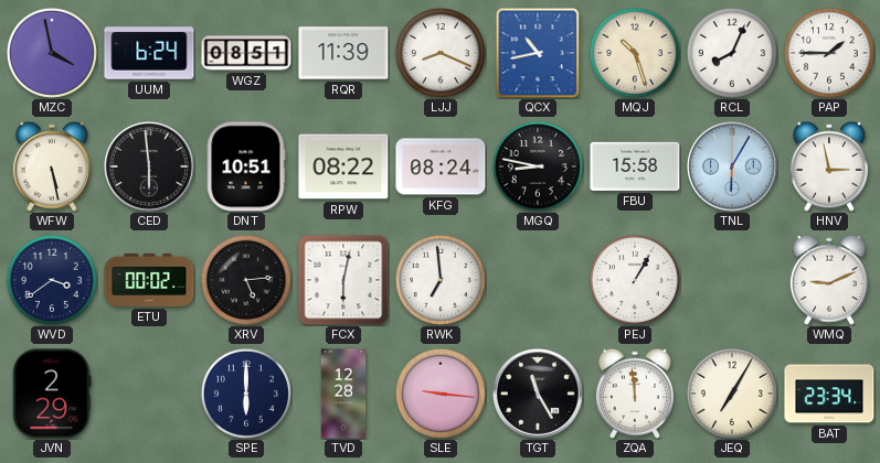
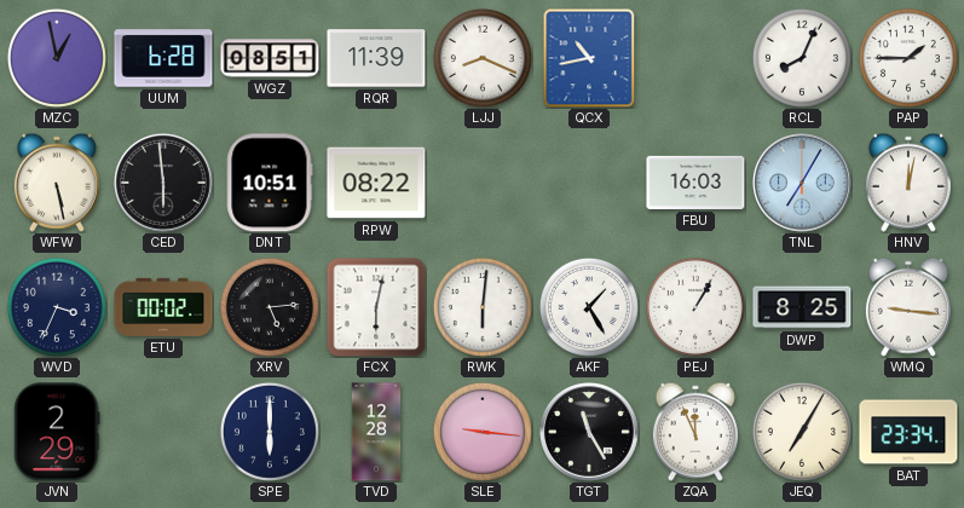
MZC: 3:58 -> 12:58
UUM: 6:24 -> 6:28
MQJ: 10:27 -> none
KFG: 08:24 -> none
MGQ: 8:47 -> none
FBU: 15:58 -> 16:03
TNL: 6:05 -> 7:05
HNV: 2:58 -> 12:02
WVD: 3:39 -> 3:34
RWK: 6:59 -> 6:01
AKF: none -> 1:25
DWP: none -> 8:25
WMQ: 9:11 -> 9:16
ZQA: 11:59 -> 11:56
